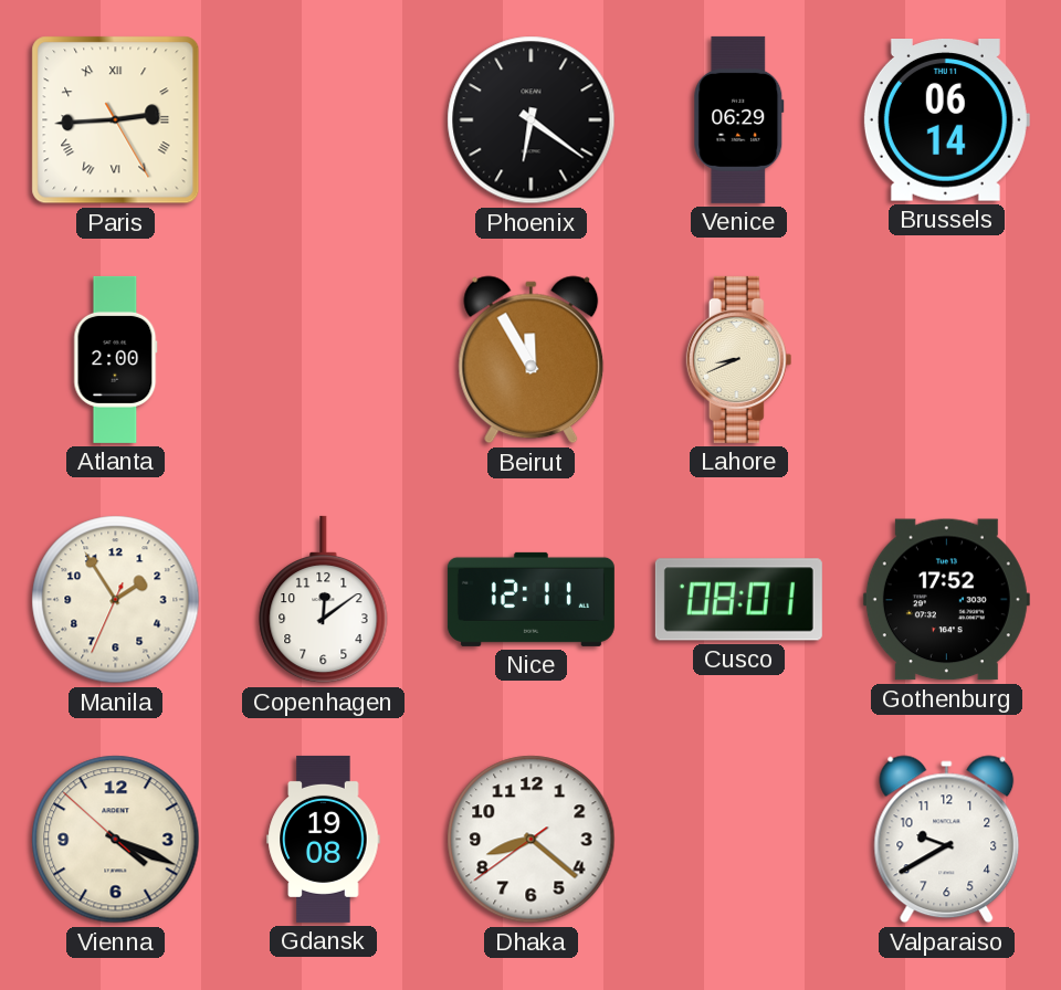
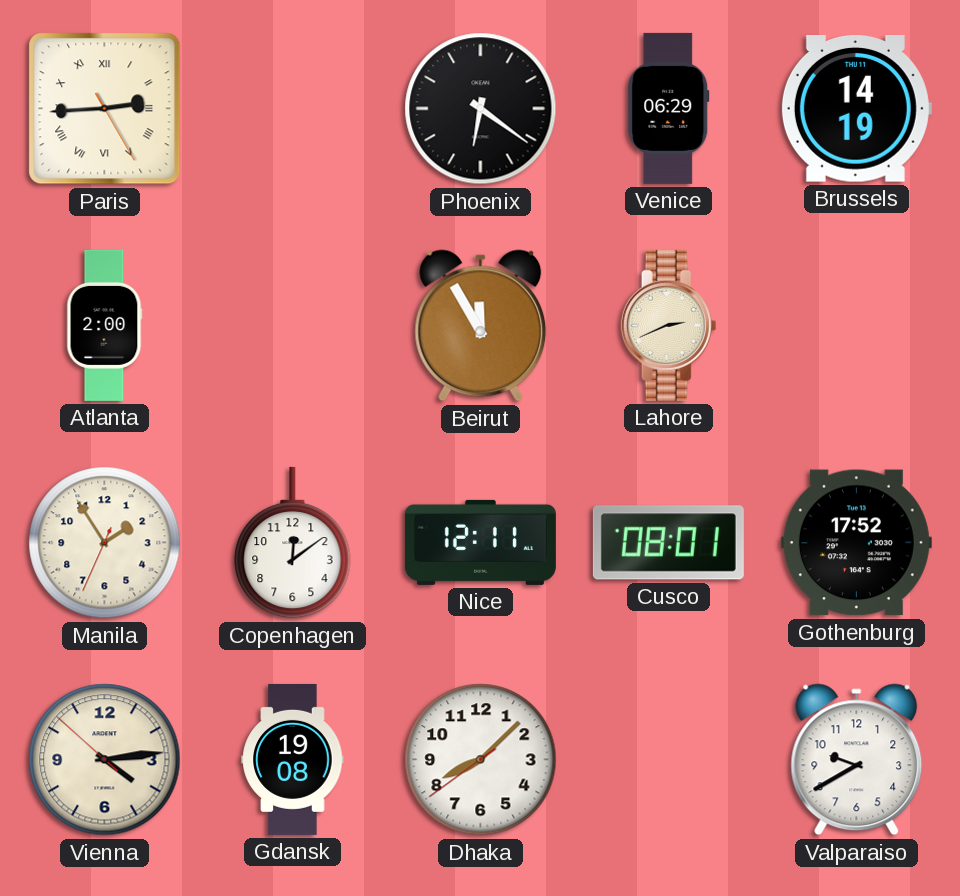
Brussels: 06:14 -> 14:19
Lahore: 8:41 -> 2:41
Vienna: 4:18 -> 4:13
Dhaka: 8:21 -> 8:07
